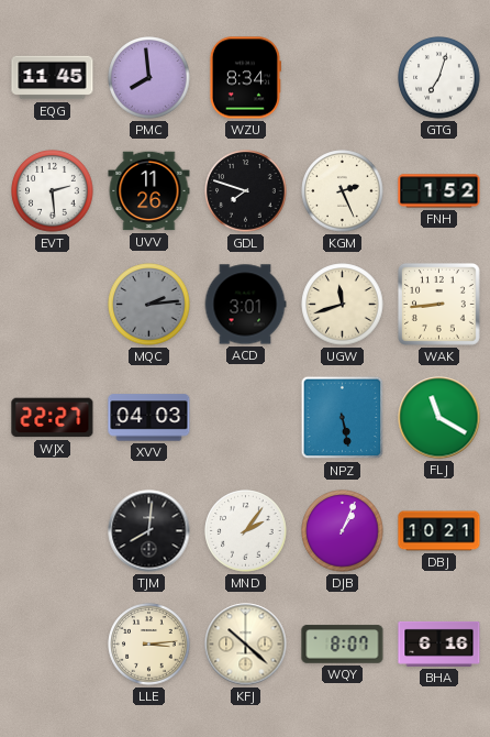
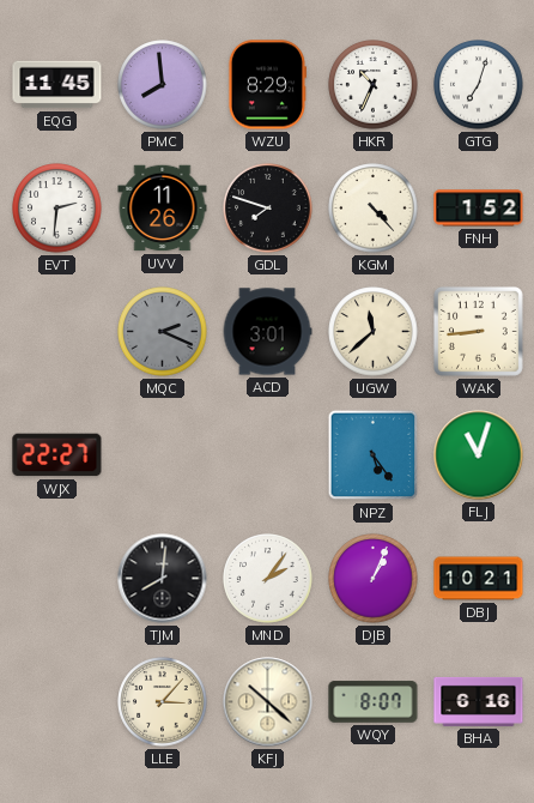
WZU: 8:34 -> 8:29
HKR: none -> 10:34
EVT: 2:29 -> 2:31
KGM: 2:26 -> 4:23
MQC: 2:14 -> 2:19
UGW: 11:42 -> 11:38
XVV: 04:03 -> none
NPZ: 5:28 -> 5:24
FLJ: 11:20 -> 11:03
LLE: 3:14 -> 3:07
